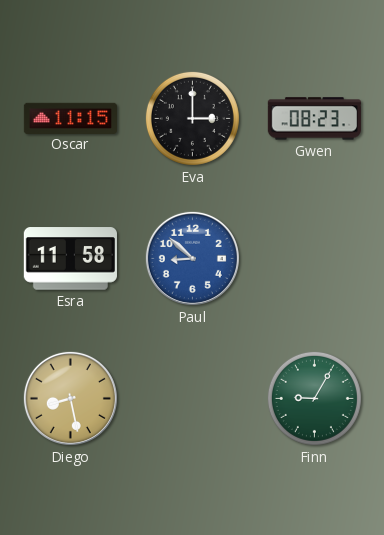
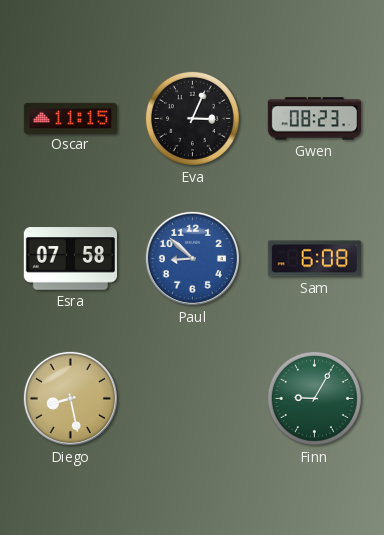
Eva: 3:00 -> 3:04
Esra: 11:58 -> 07:58
Sam: none -> 6:08
